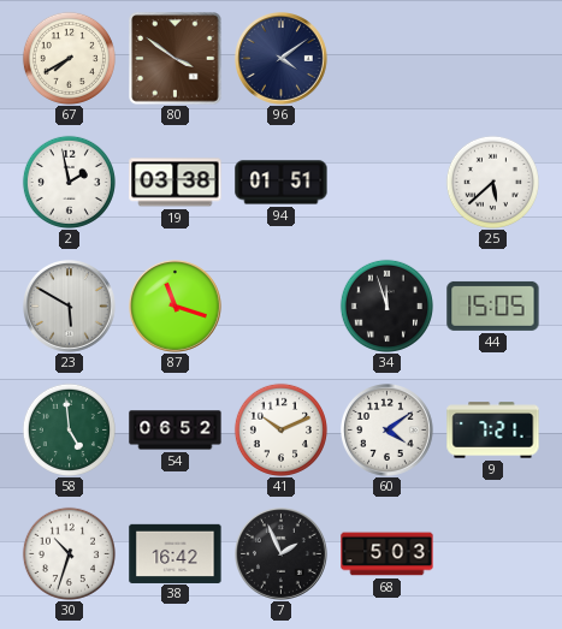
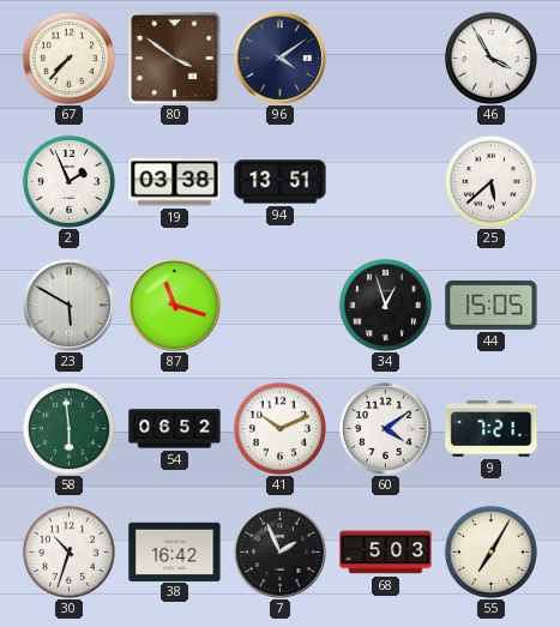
67: 7:40 -> 7:37
46: none -> 3:55
2: 1:58 -> 1:56
94: 01:51 -> 13:51
34: 11:57 -> 12:57
58: 4:59 -> 5:59
55: none -> 7:05
